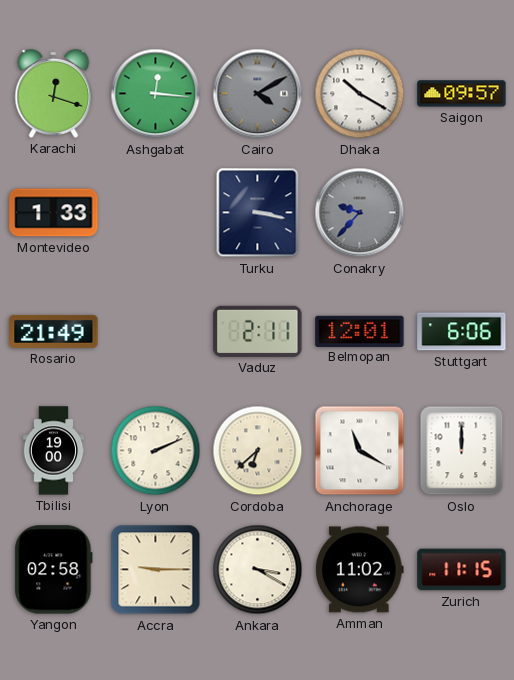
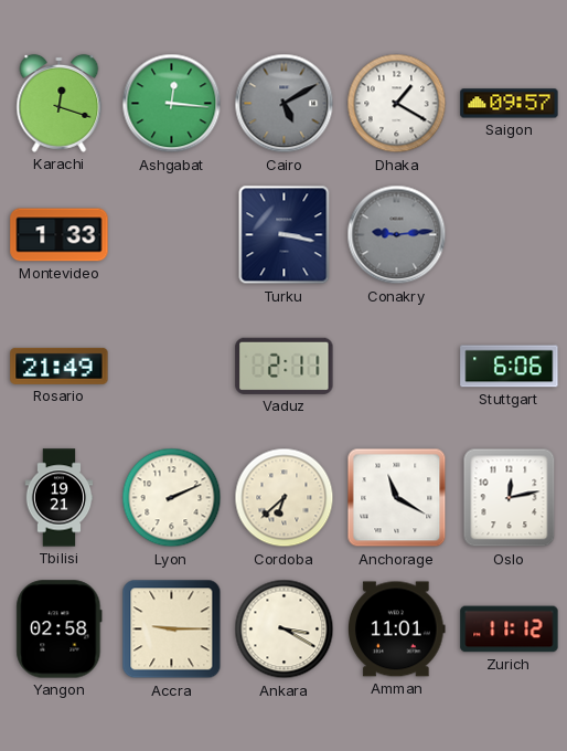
Cairo: 4:10 -> 5:10
Dhaka: 10:20 -> 1:20
Conakry: 9:37 -> 9:14
Belmopan: 12:01 -> none
Tbilisi: 19:00 -> 19:21
Oslo: 12:00 -> 12:13
Amman: 11:02 -> 11:01
Zurich: 11:15 -> 11:12
